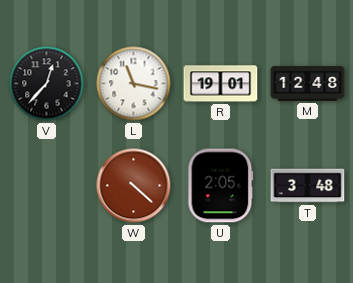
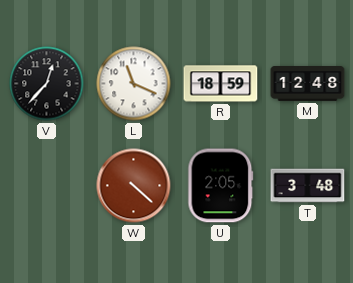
L: 11:17 -> 11:19
R: 19:01 -> 18:59
